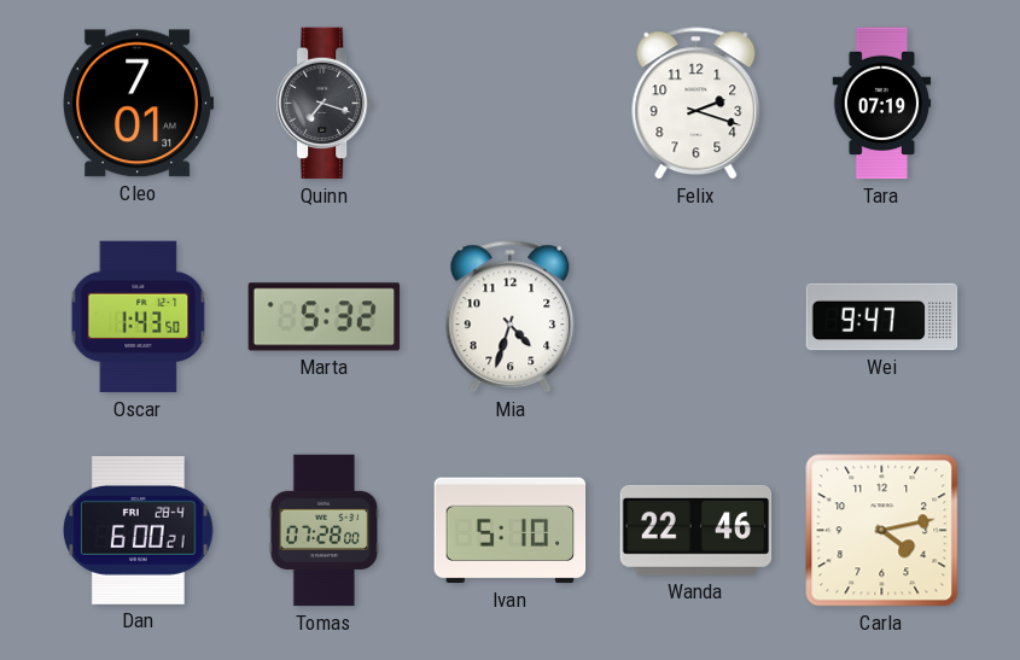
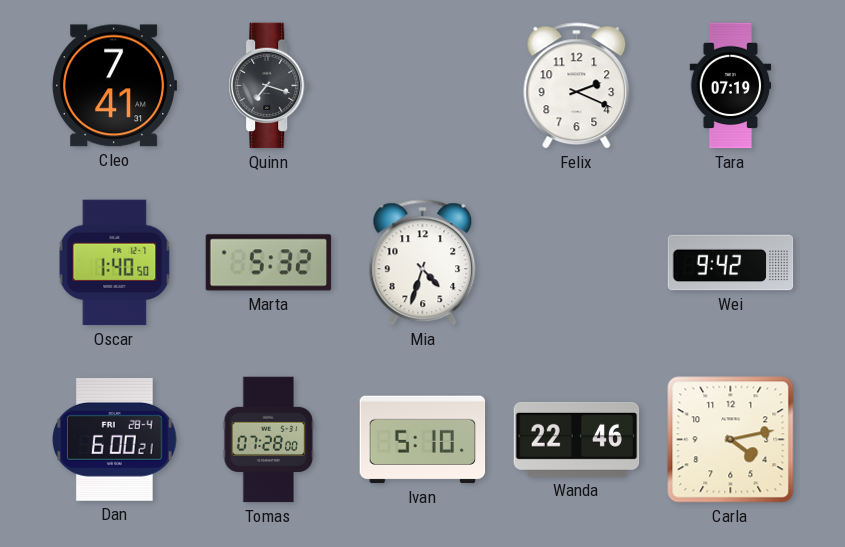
Cleo: 7:01 -> 7:41
Felix: 2:18 -> 2:19
Oscar: 1:43 -> 1:40
Wei: 9:47 -> 9:42
